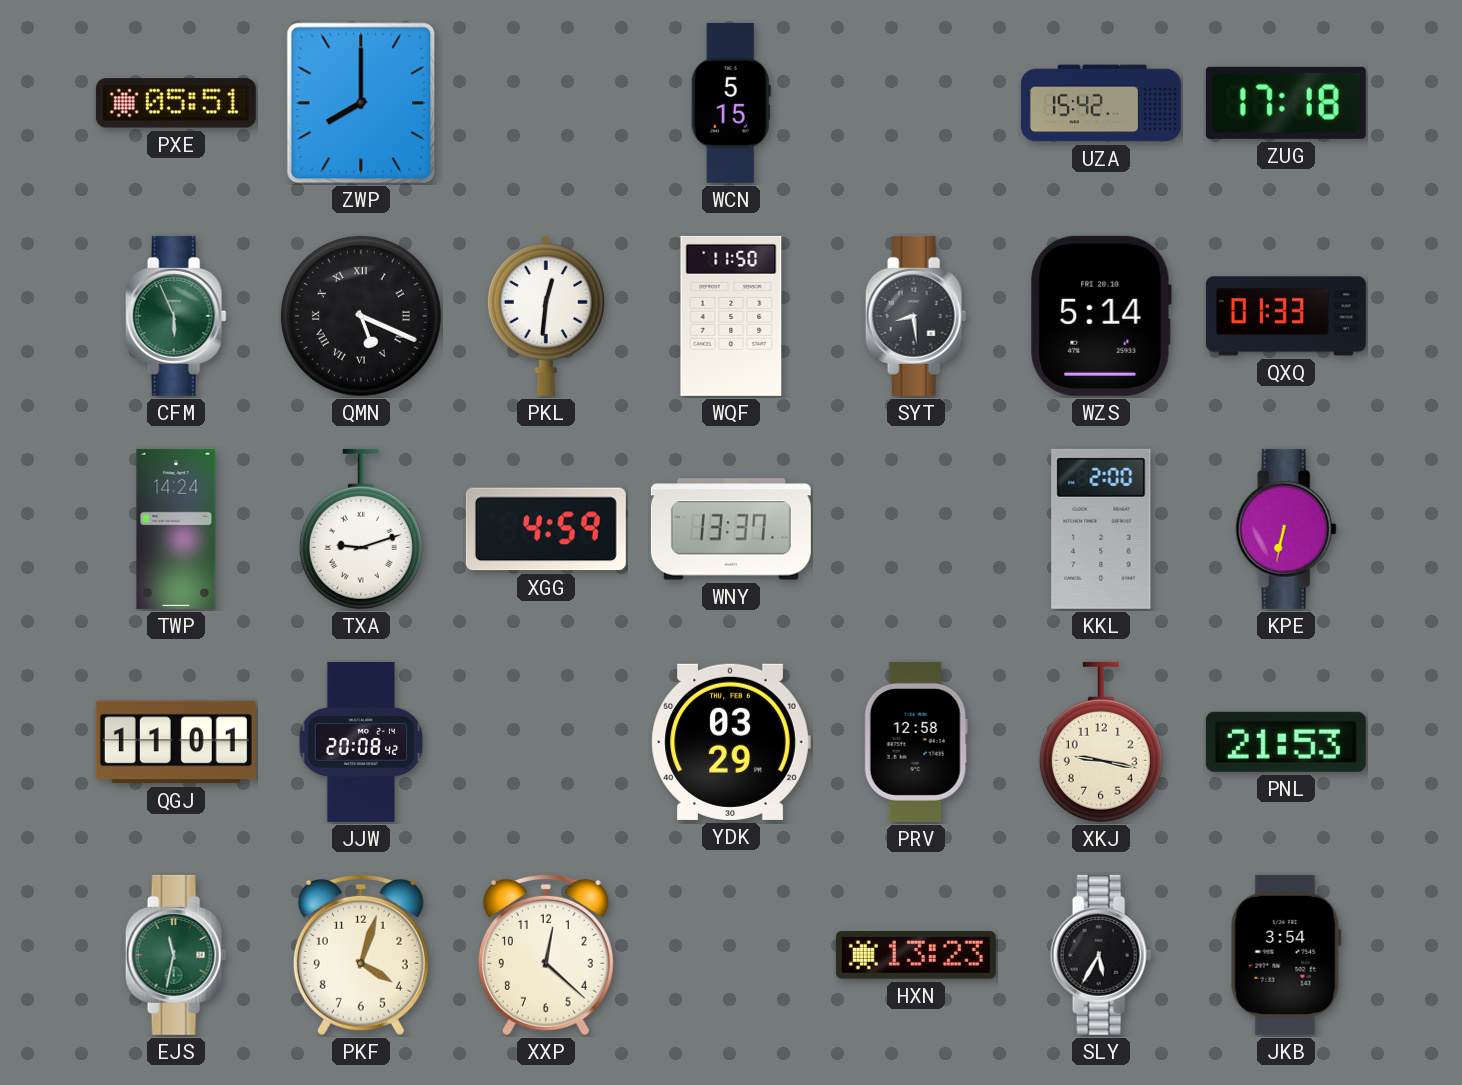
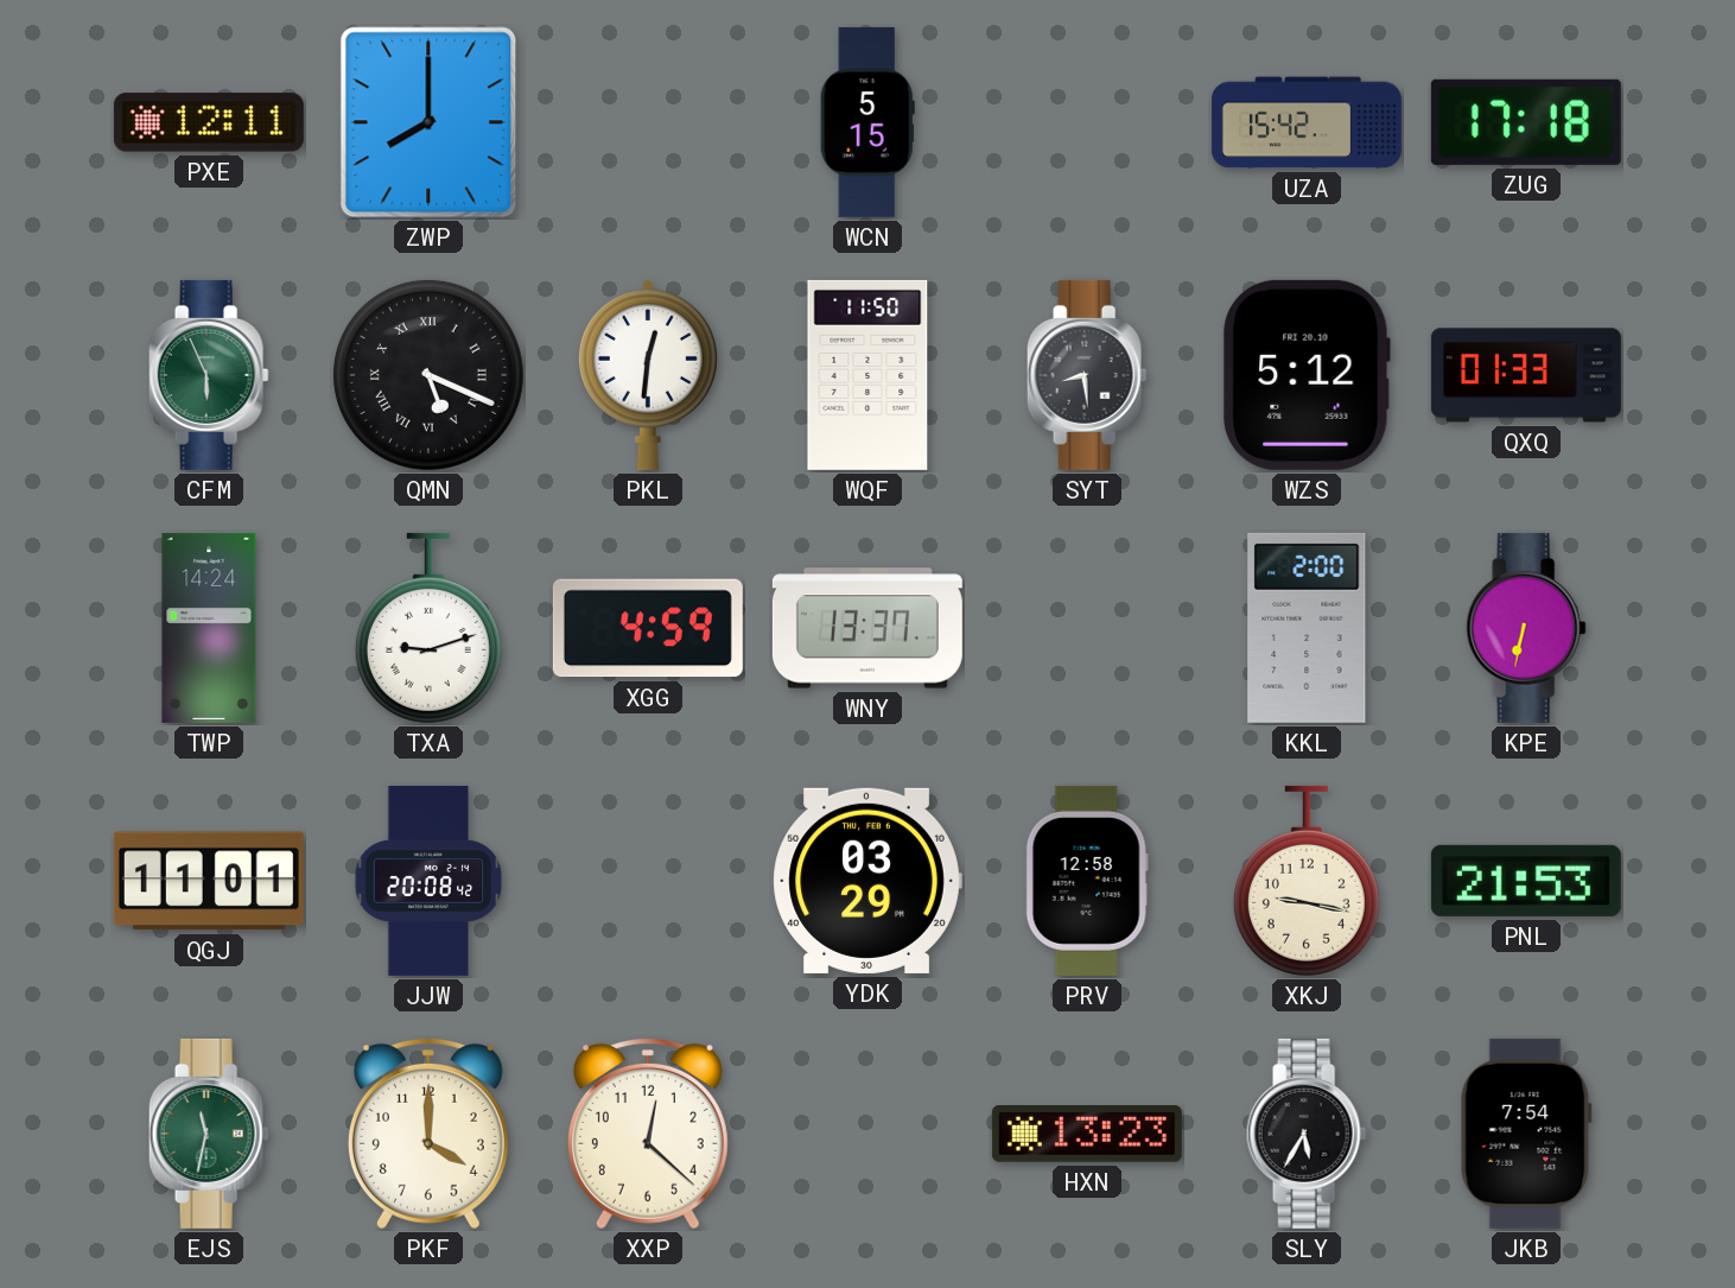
PXE: 05:51 -> 12:11
WZS: 5:14 -> 5:12
PKF: 4:03 -> 4:00
JKB: 3:54 -> 7:54
